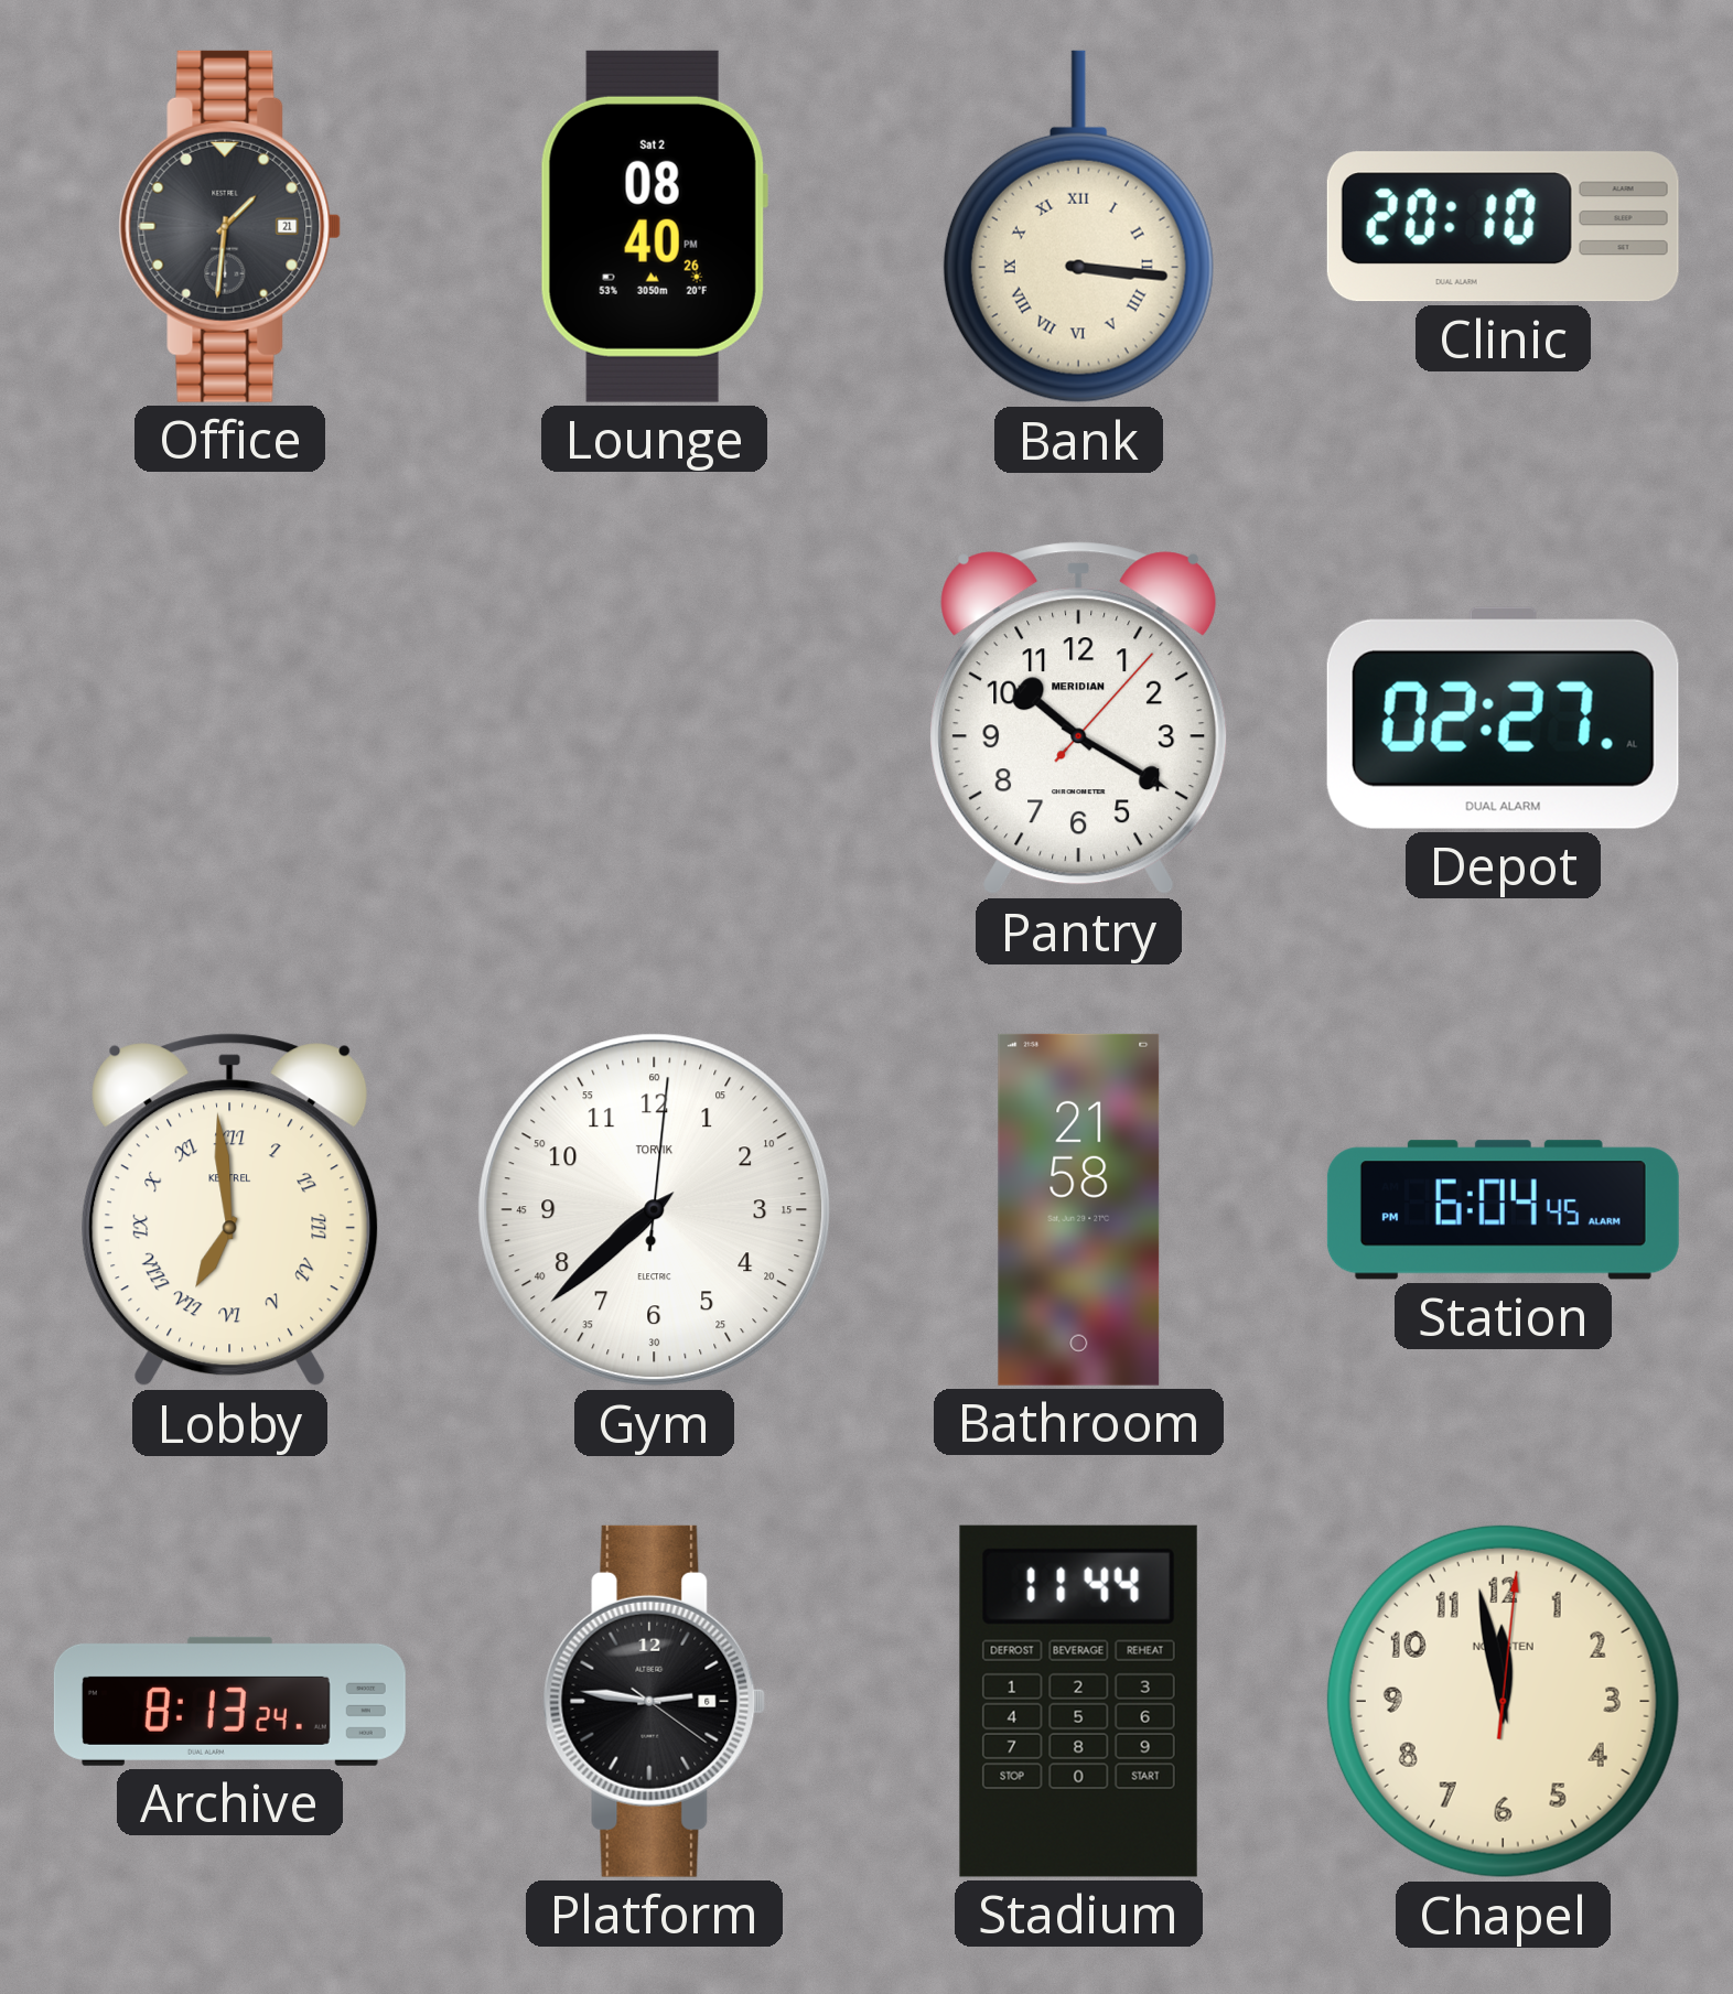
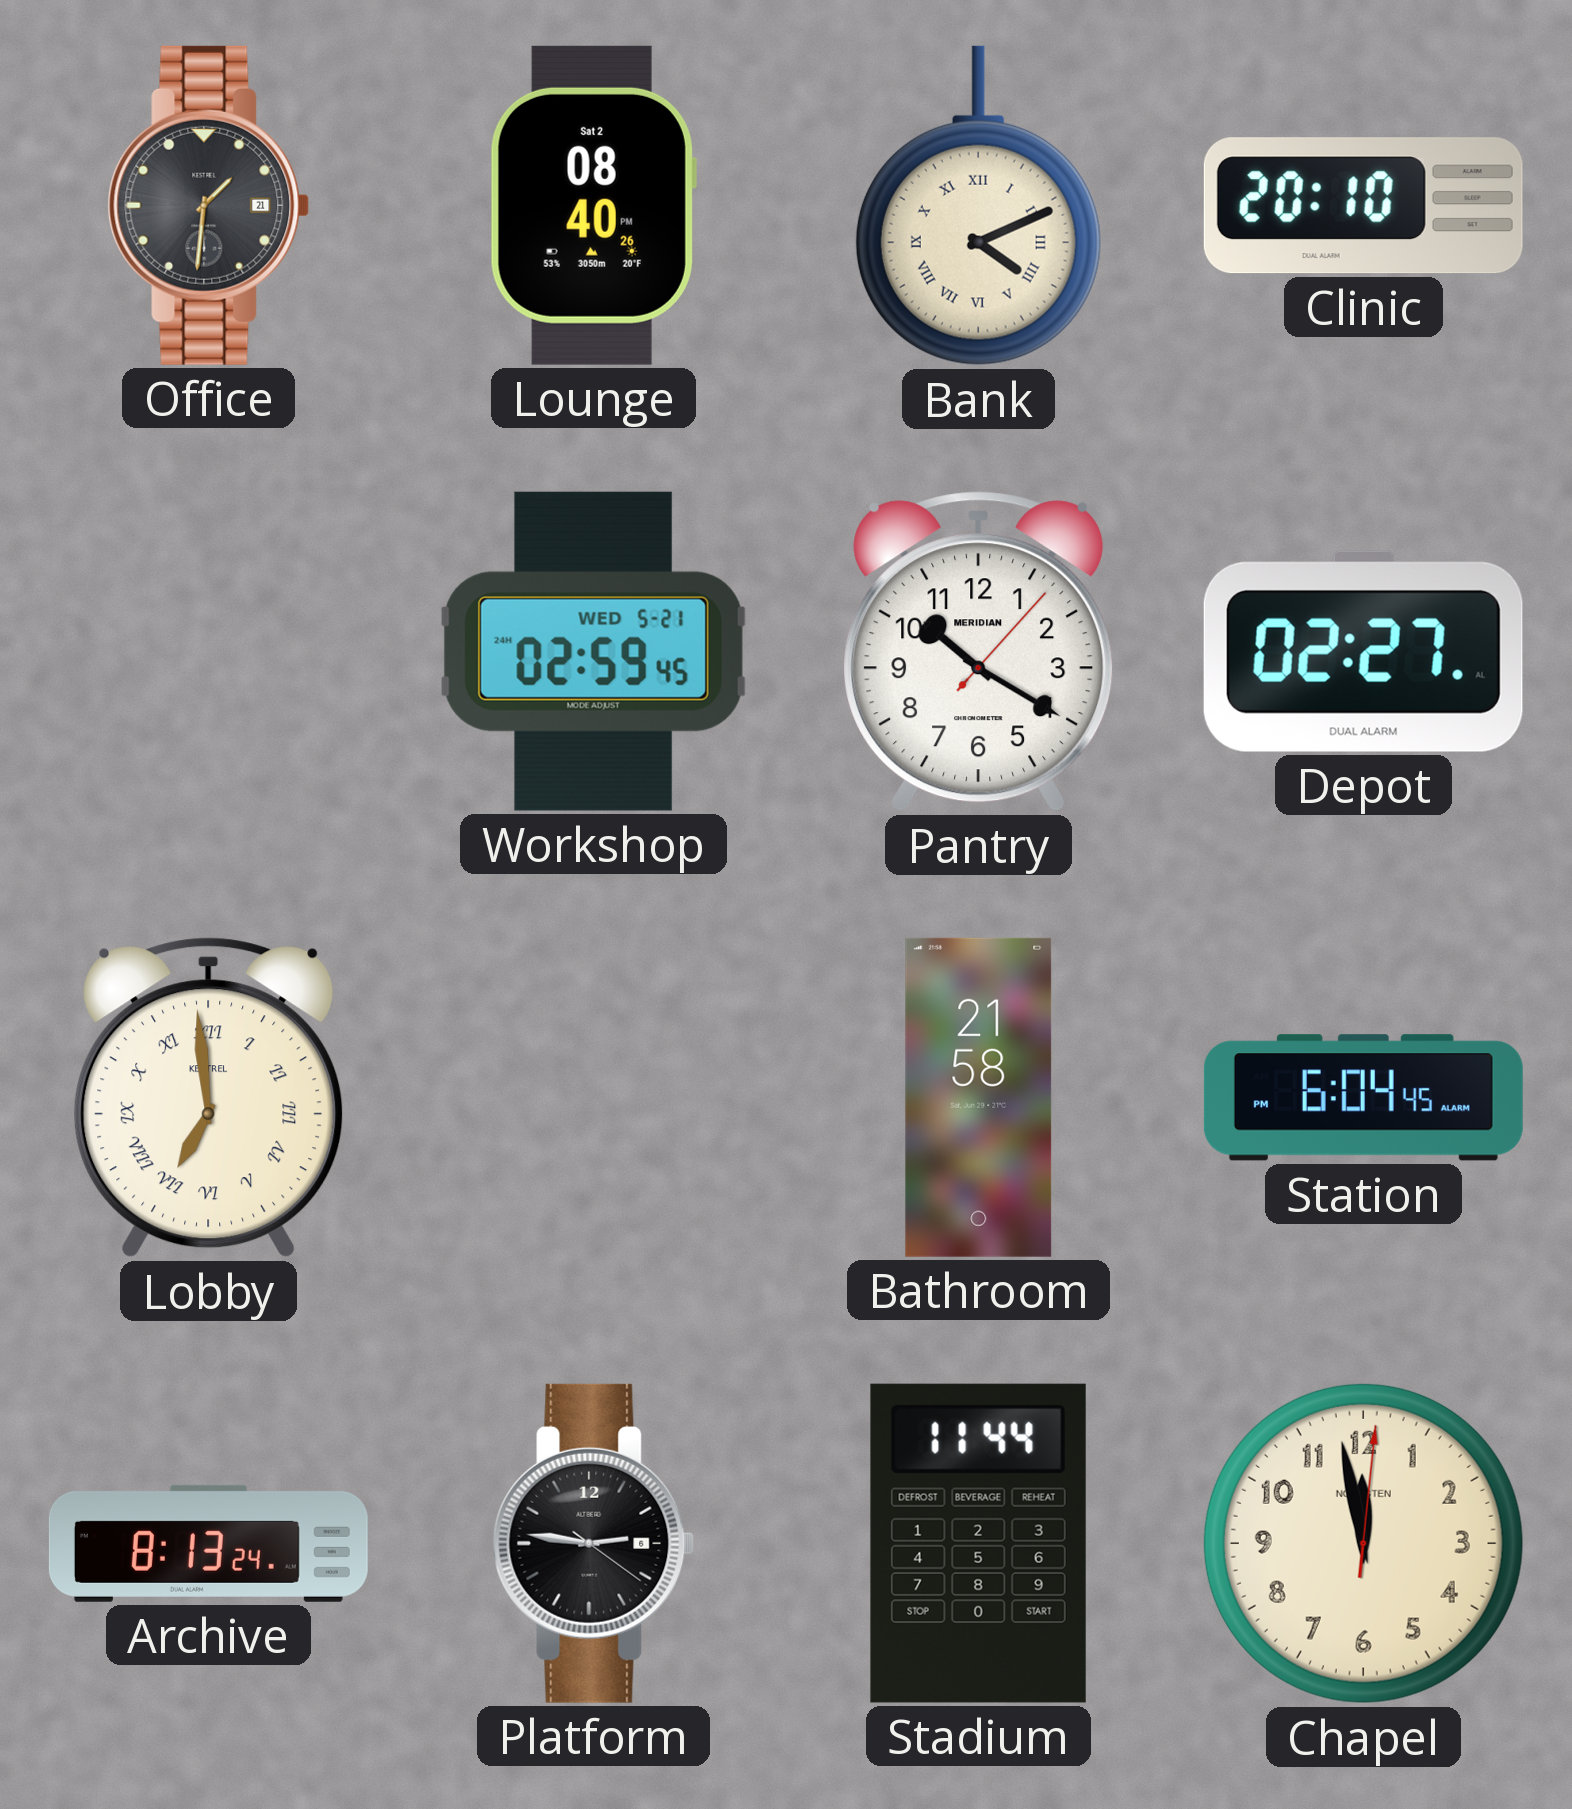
Bank: 3:16 -> 4:11
Workshop: none -> 02:59
Gym: 7:38 -> none
